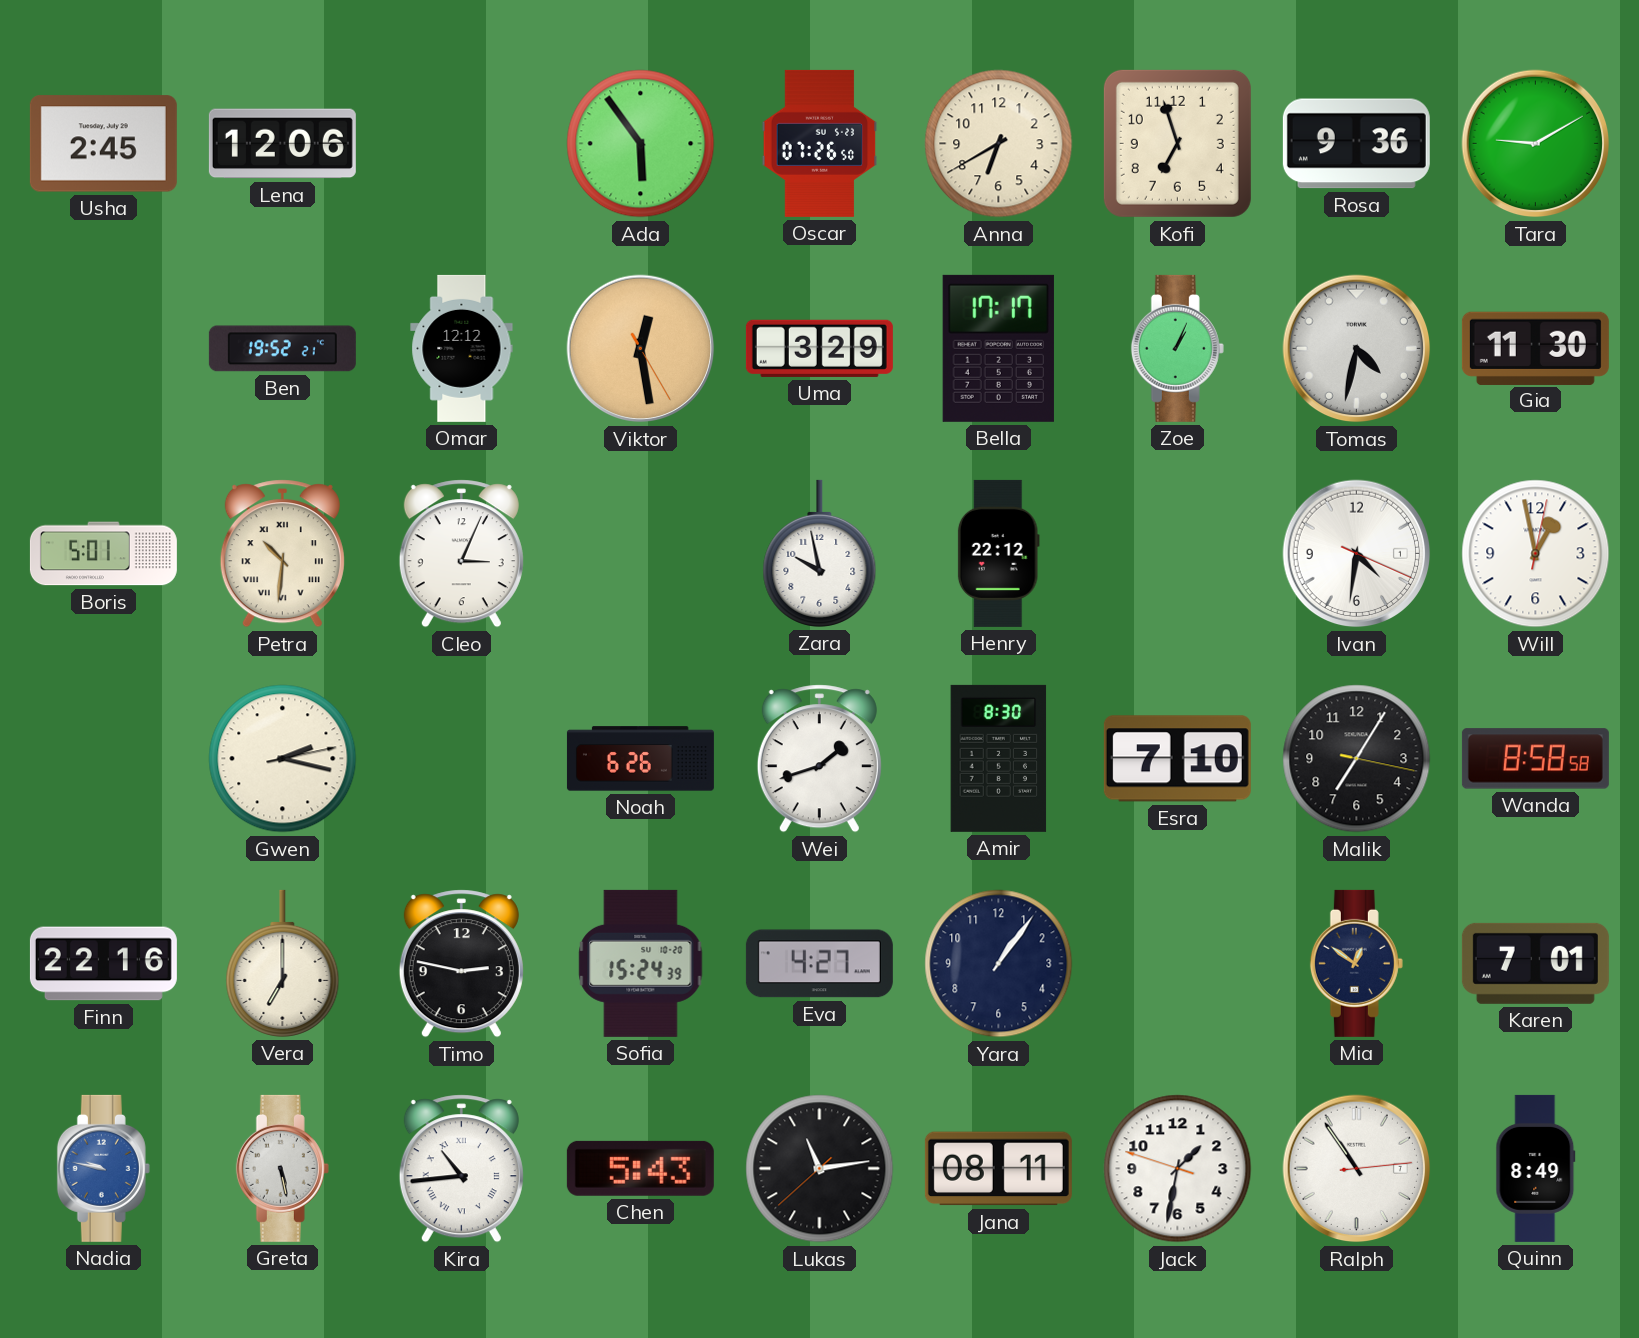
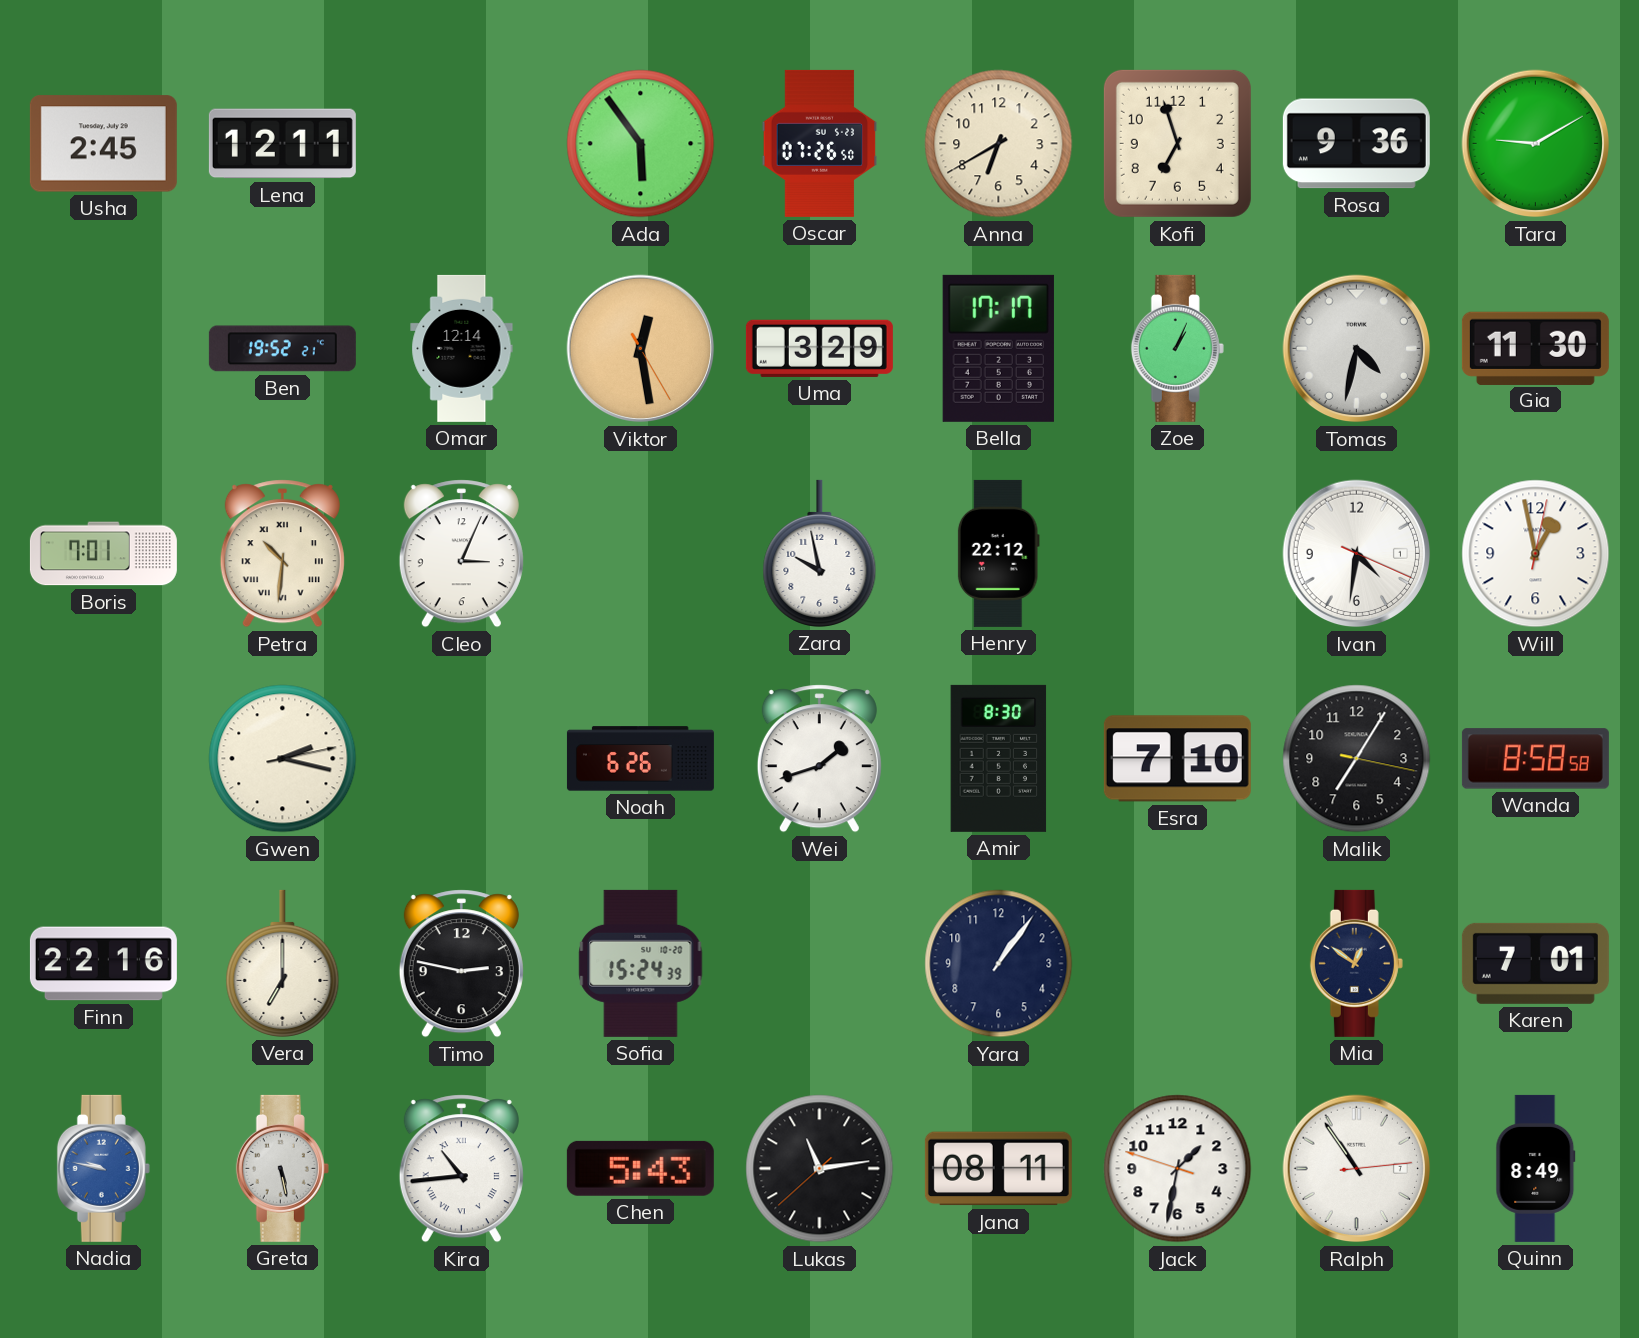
Lena: 12:06 -> 12:11
Omar: 12:12 -> 12:14
Boris: 5:01 -> 7:01
Eva: 4:27 -> none
